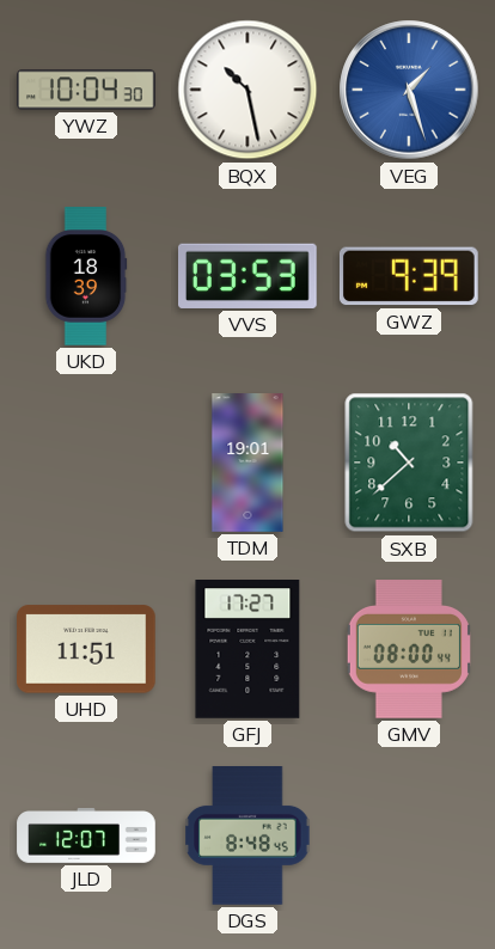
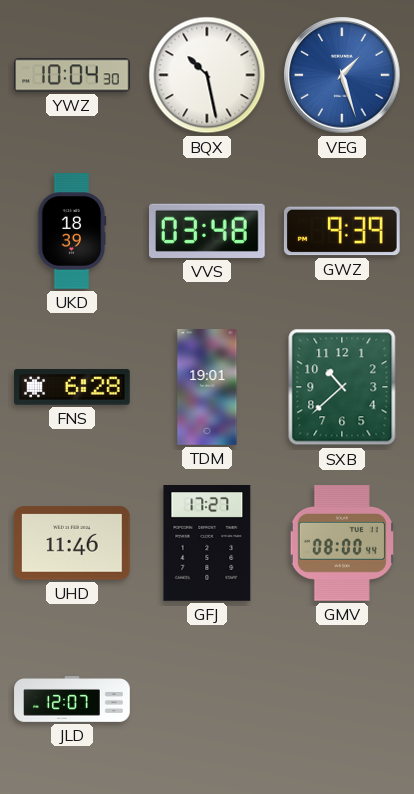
VVS: 03:53 -> 03:48
FNS: none -> 6:28
UHD: 11:51 -> 11:46
DGS: 8:48 -> none
